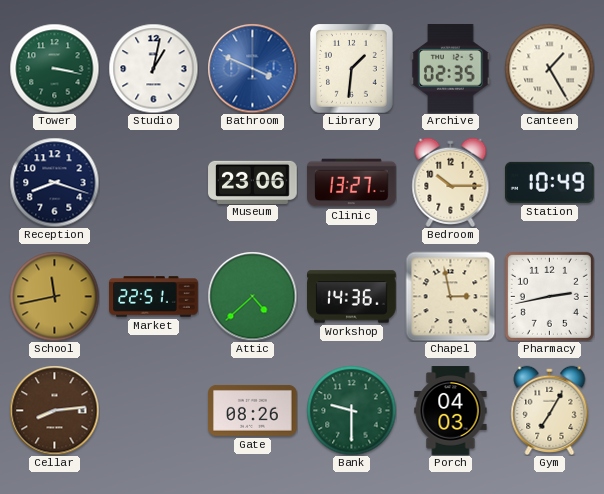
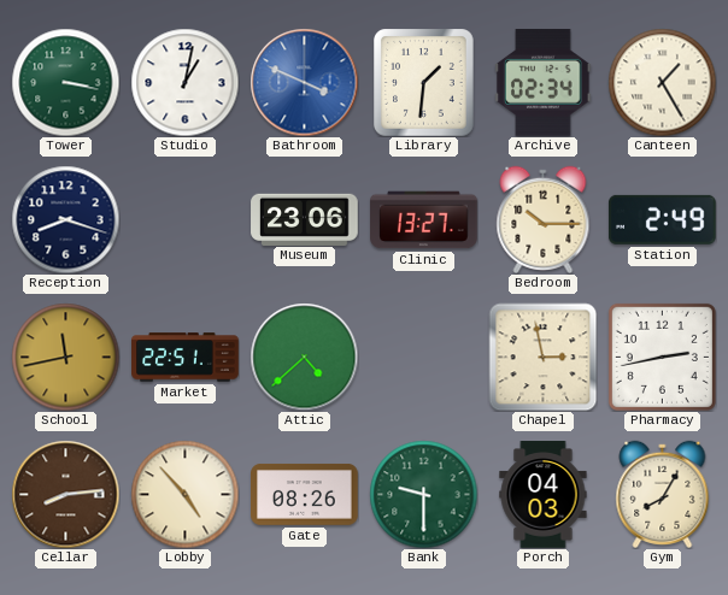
Archive: 02:35 -> 02:34
Station: 10:49 -> 2:49
Workshop: 14:36 -> none
Lobby: none -> 4:53
Gym: 7:05 -> 8:05
